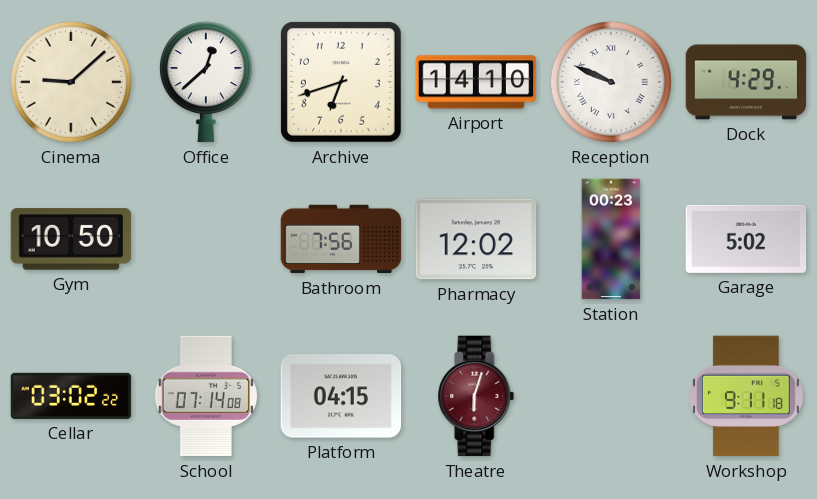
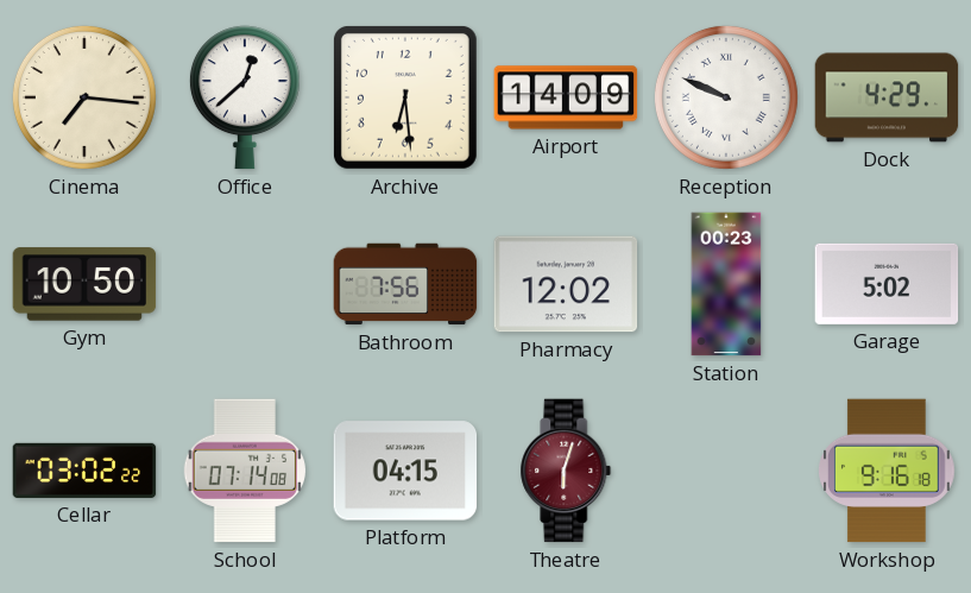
Cinema: 9:08 -> 7:16
Archive: 6:42 -> 6:29
Airport: 14:10 -> 14:09
Workshop: 9:11 -> 9:16
